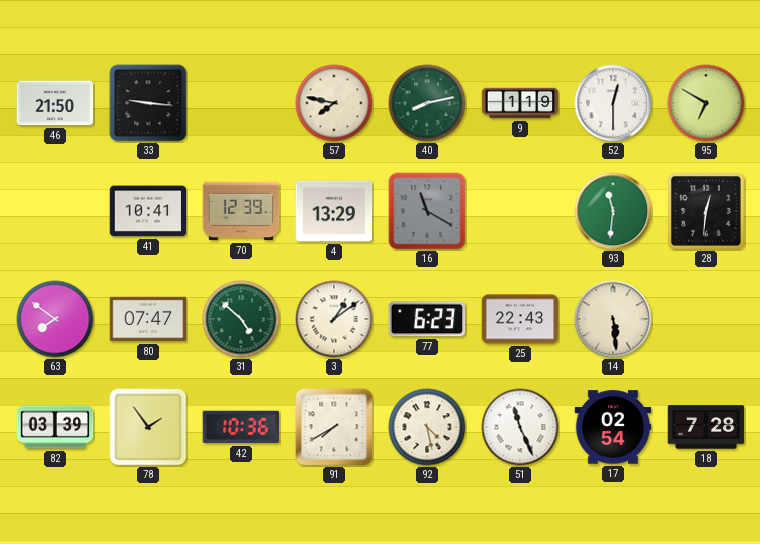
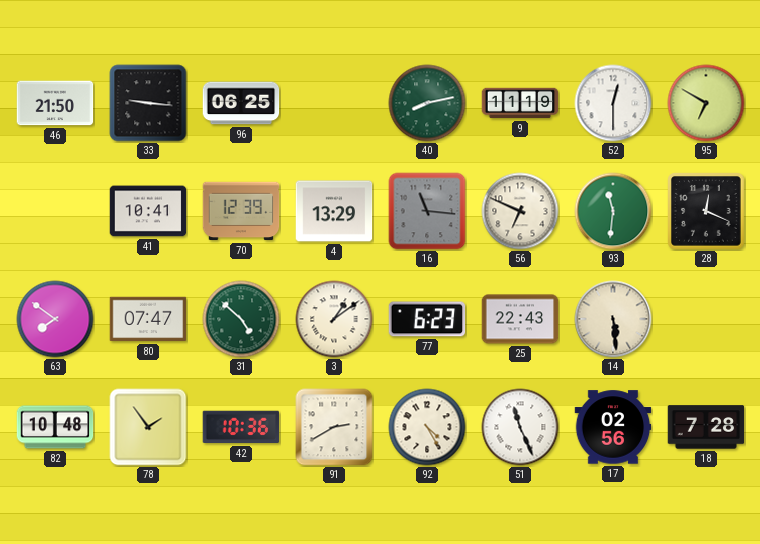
96: none -> 06:25
57: 7:47 -> none
9: 1:19 -> 11:19
16: 11:20 -> 11:16
56: none -> 6:49
28: 12:31 -> 12:19
82: 03:39 -> 10:48
91: 7:40 -> 2:40
92: 4:28 -> 4:25
17: 02:54 -> 02:56
